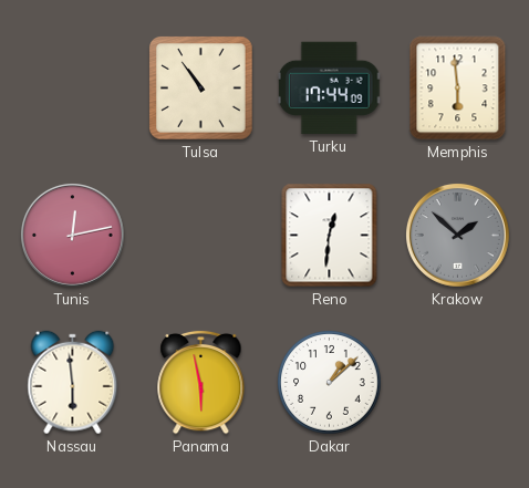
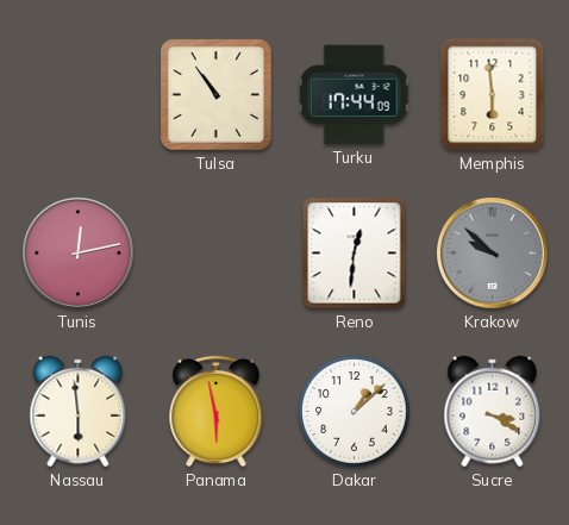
Krakow: 1:52 -> 9:52
Sucre: none -> 3:20
